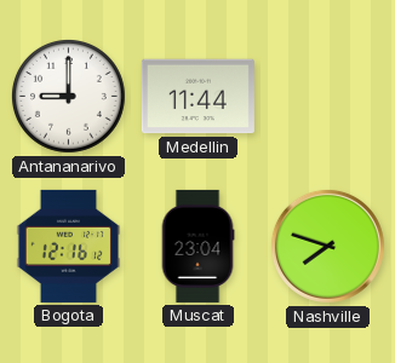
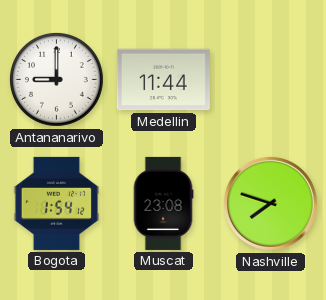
Bogota: 12:16 -> 1:54
Muscat: 23:04 -> 23:08
